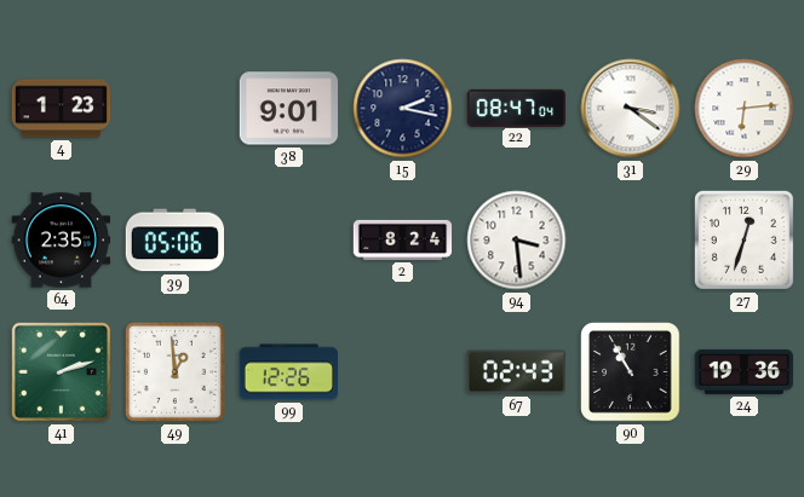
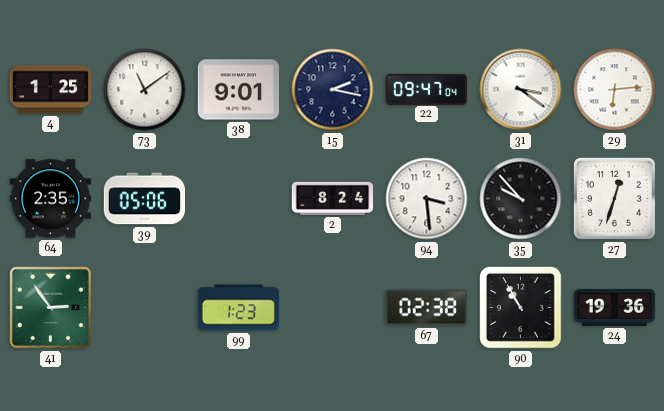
4: 1:23 -> 1:25
73: none -> 11:09
22: 08:47 -> 09:47
35: none -> 9:53
41: 2:12 -> 2:54
49: 12:59 -> none
99: 12:26 -> 1:23
67: 02:43 -> 02:38
